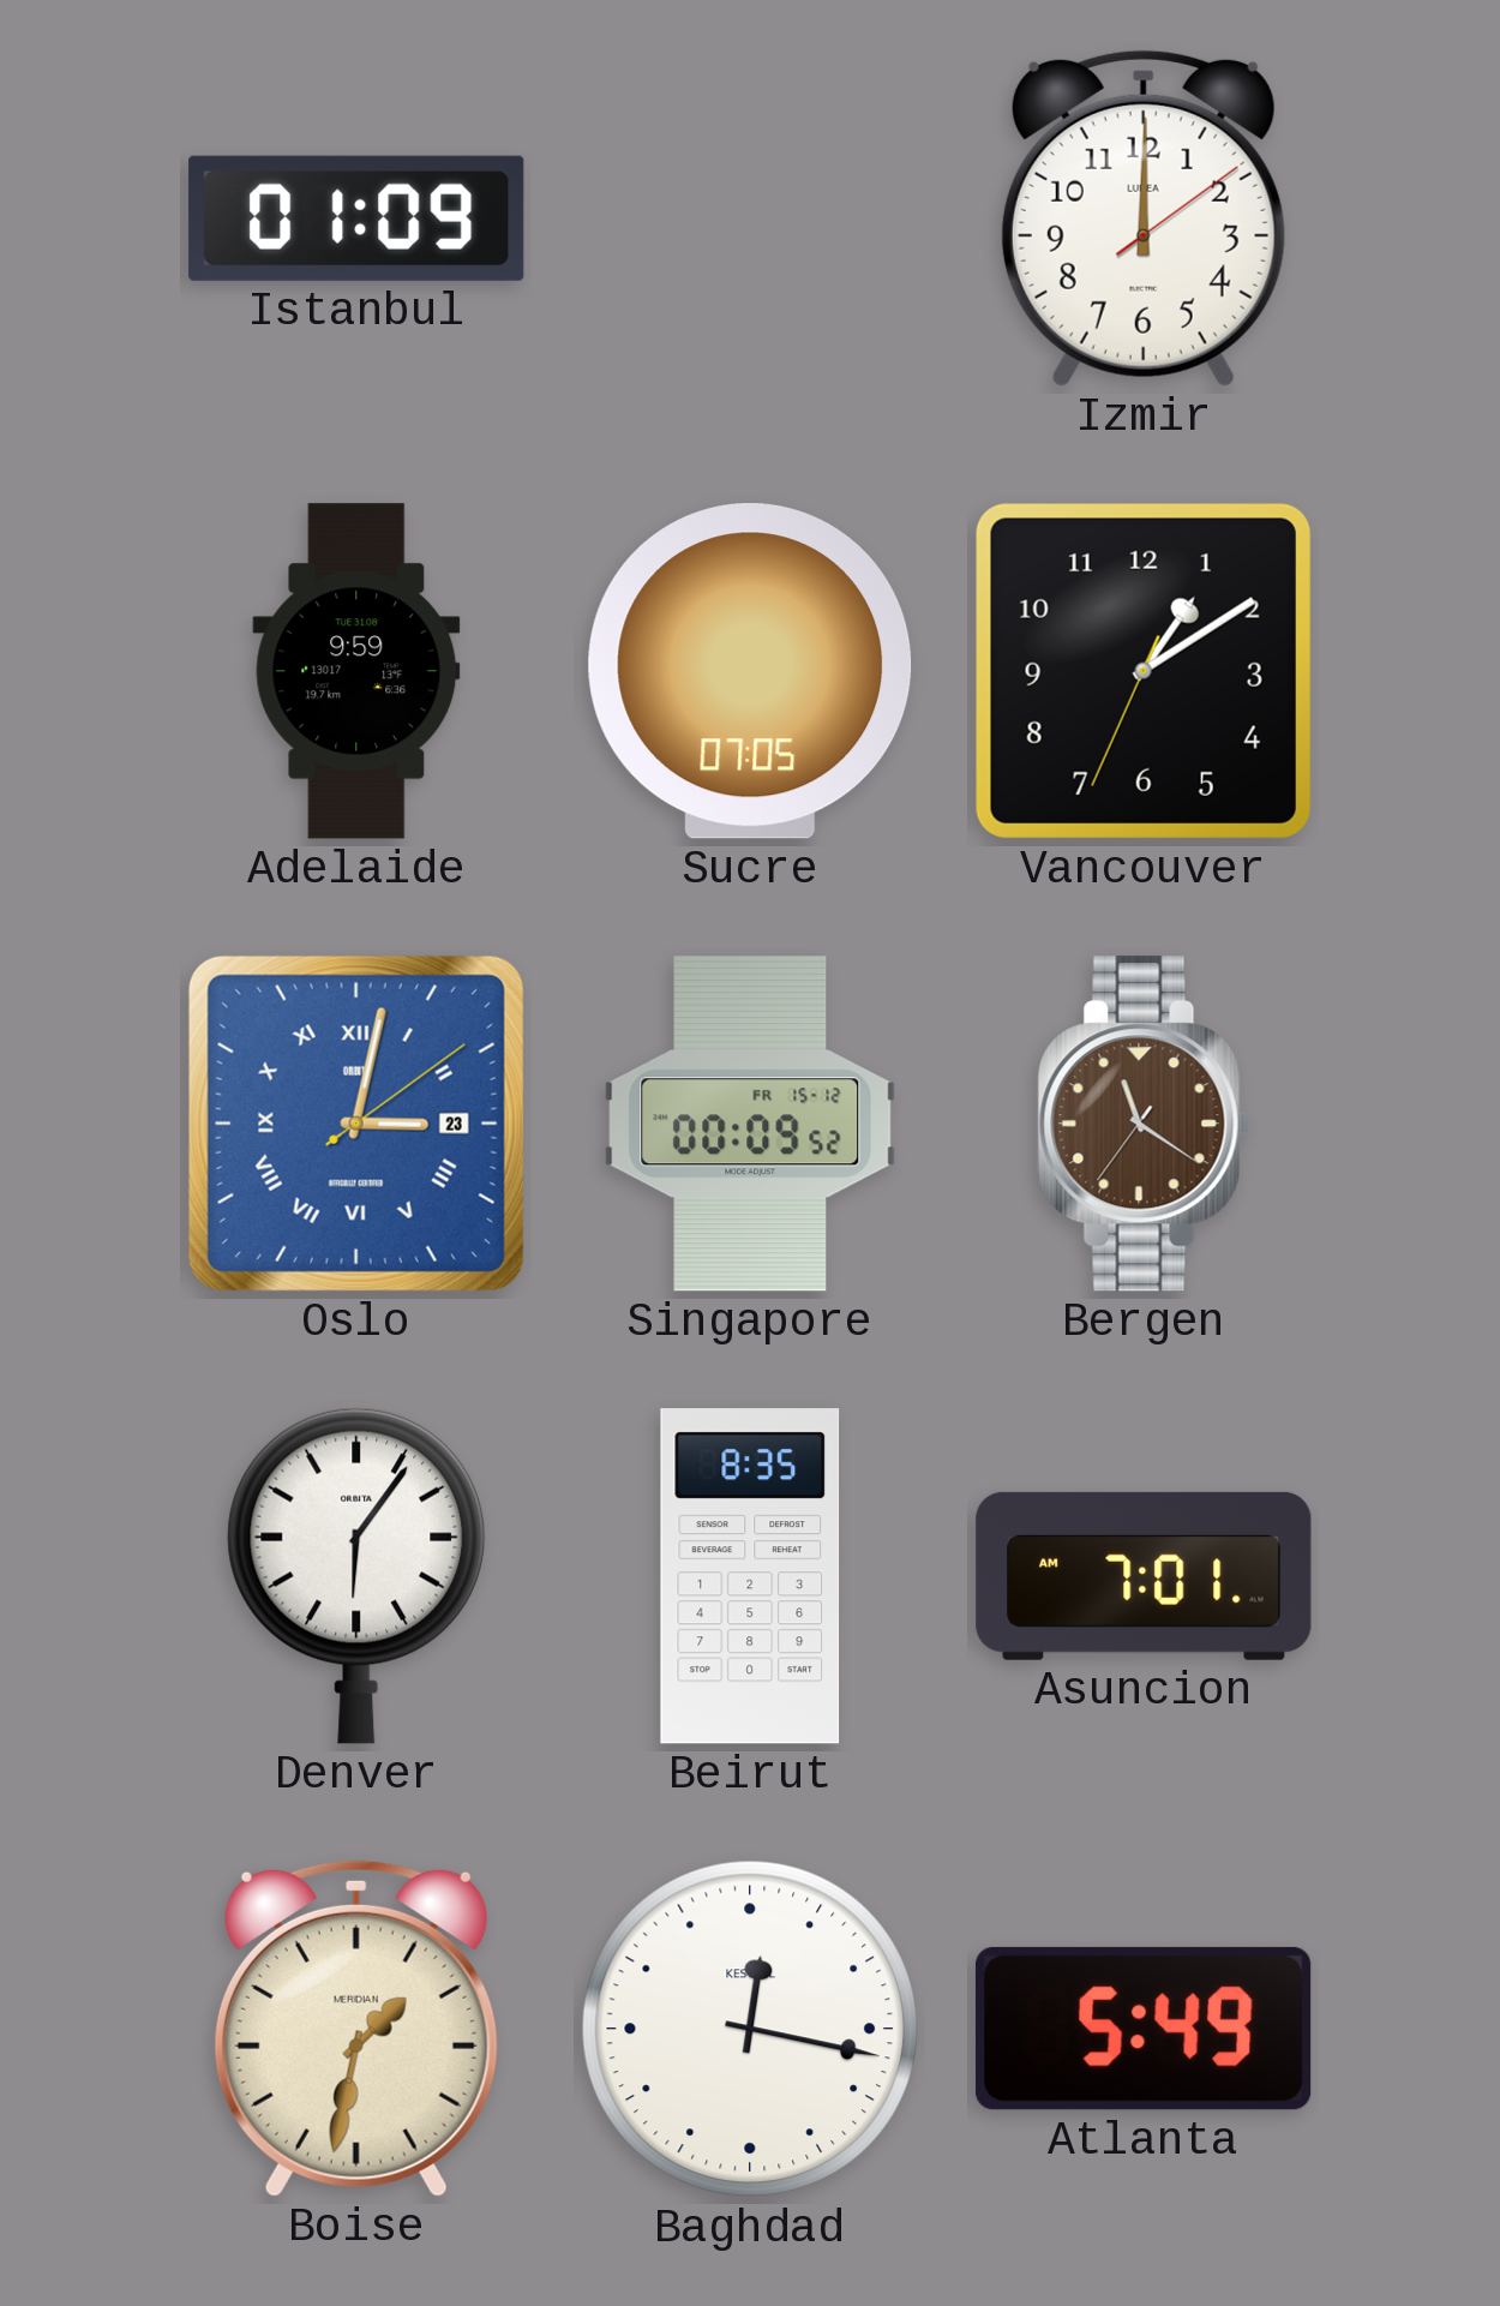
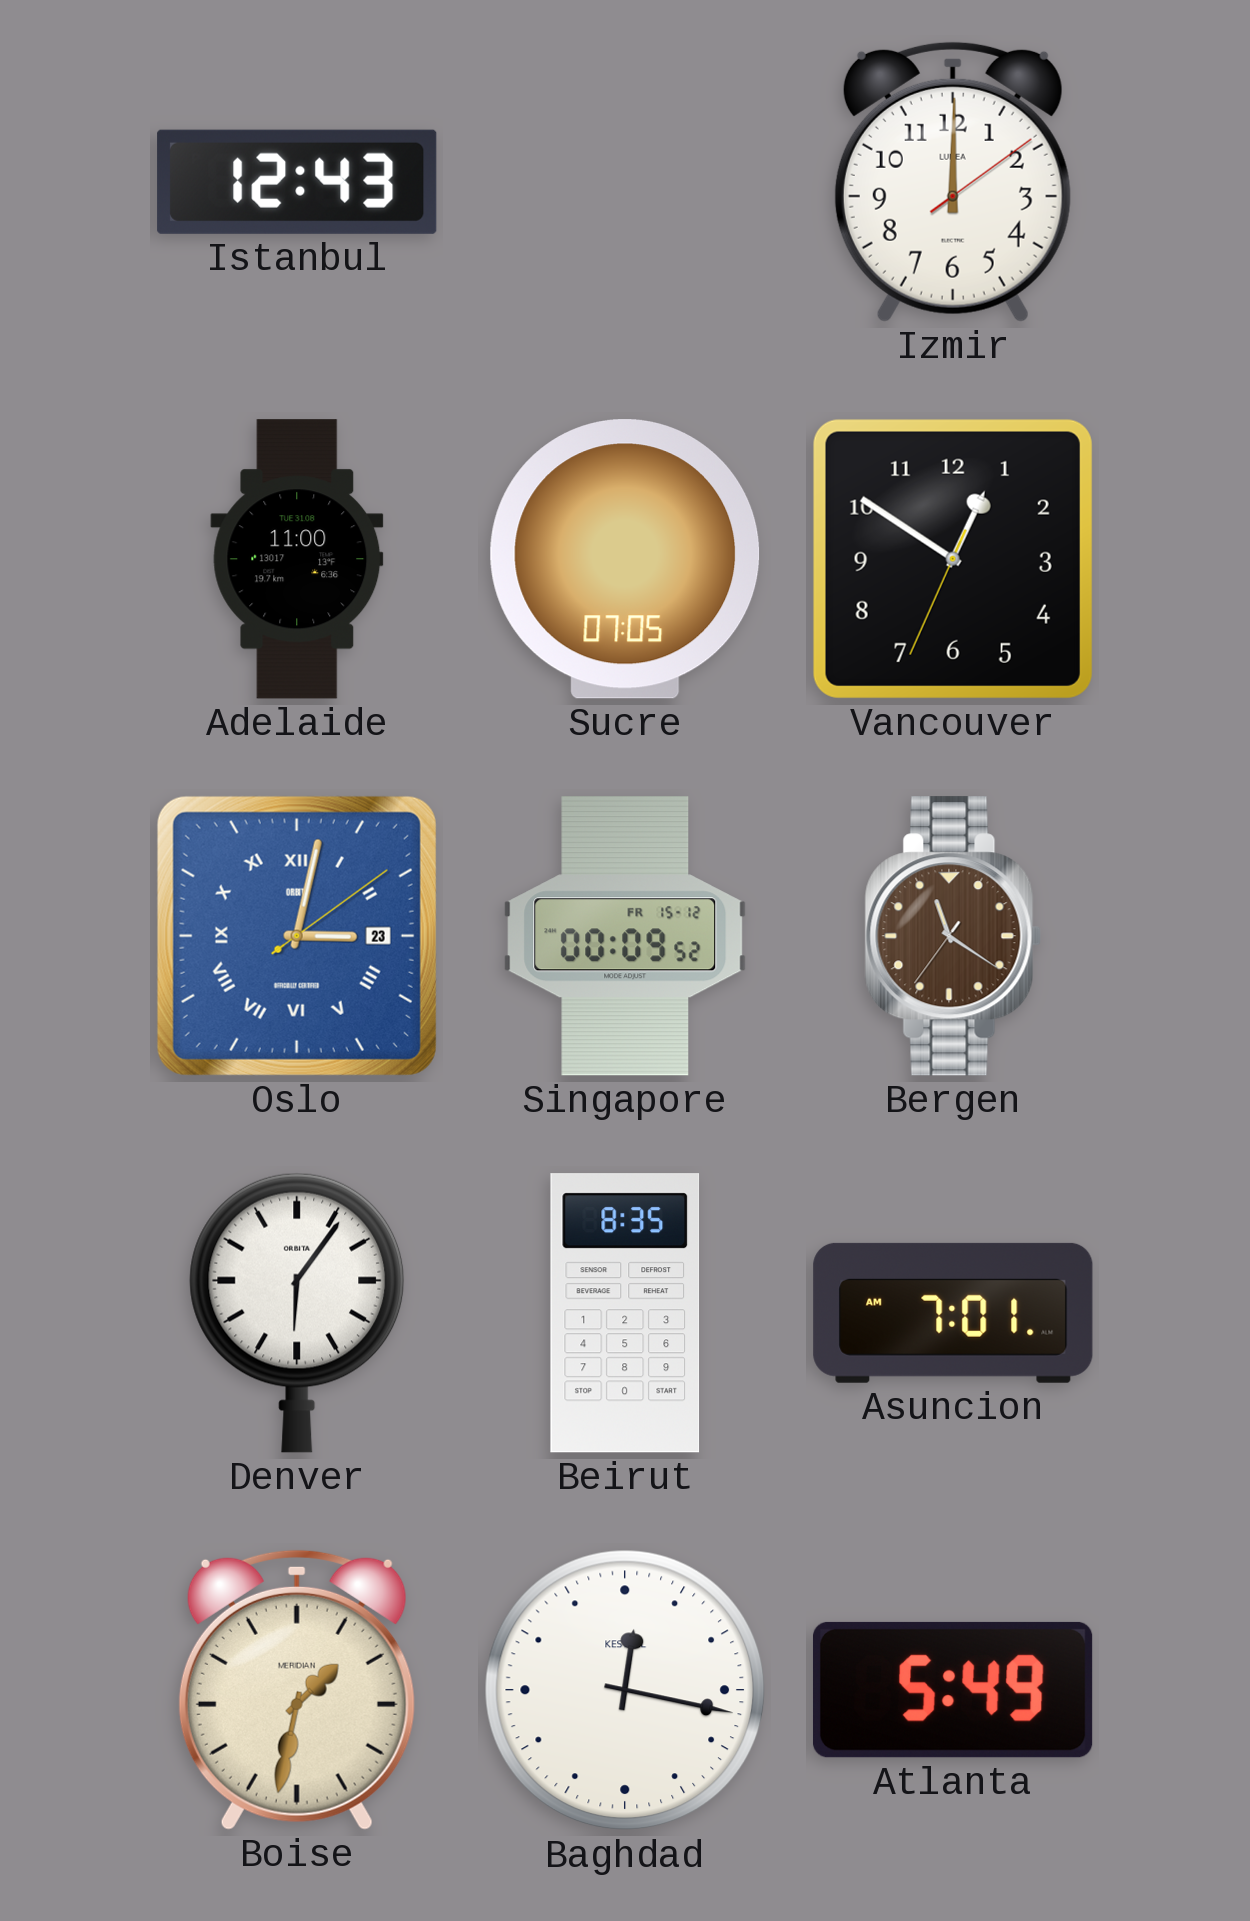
Istanbul: 01:09 -> 12:43
Adelaide: 9:59 -> 11:00
Vancouver: 1:09 -> 12:50
